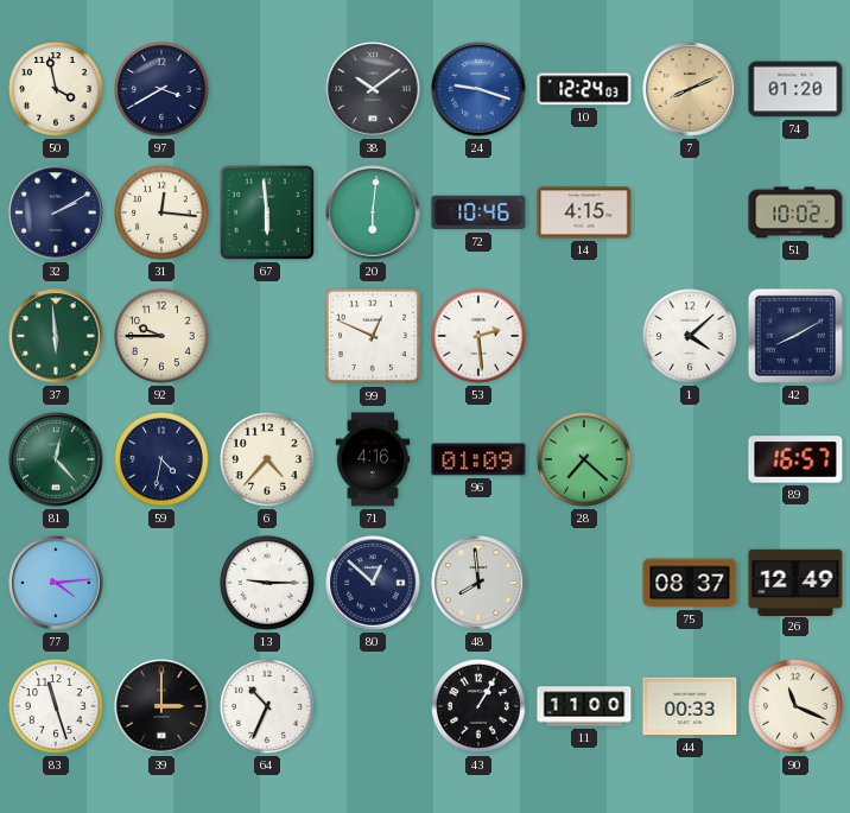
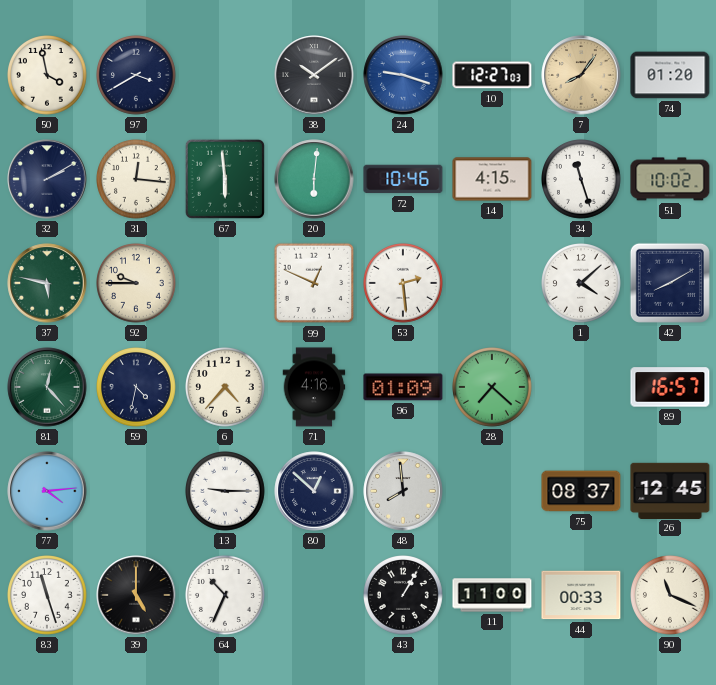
10: 12:24 -> 12:27
7: 8:11 -> 8:06
34: none -> 11:27
37: 5:59 -> 5:47
26: 12:49 -> 12:45
39: 3:00 -> 5:00
